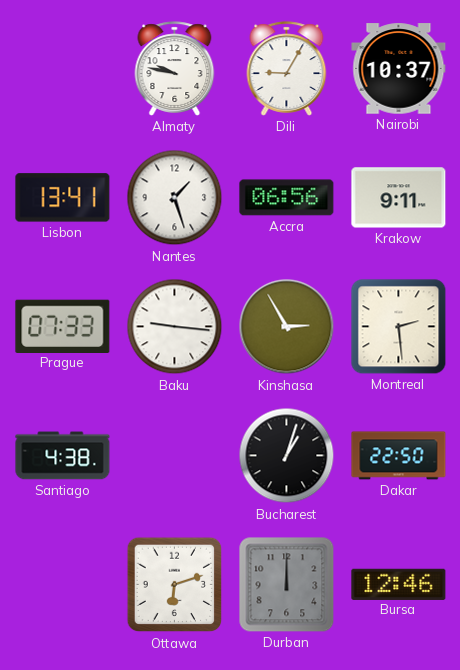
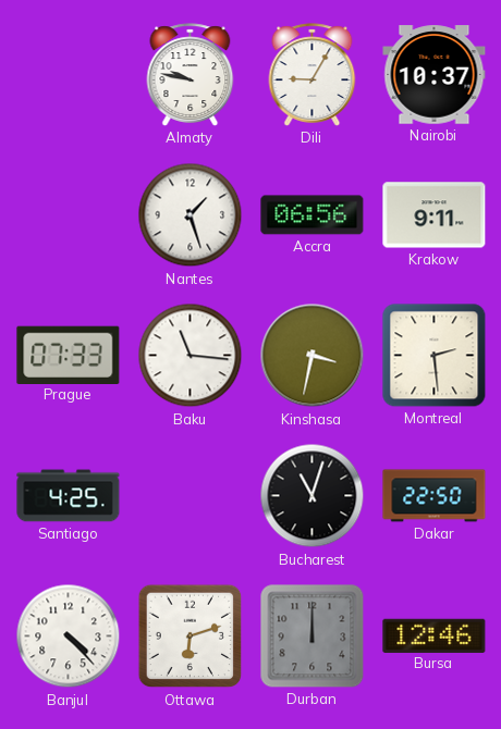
Lisbon: 13:41 -> none
Baku: 9:16 -> 11:16
Kinshasa: 2:55 -> 3:32
Santiago: 4:38 -> 4:25
Bucharest: 1:03 -> 11:03
Banjul: none -> 4:23
